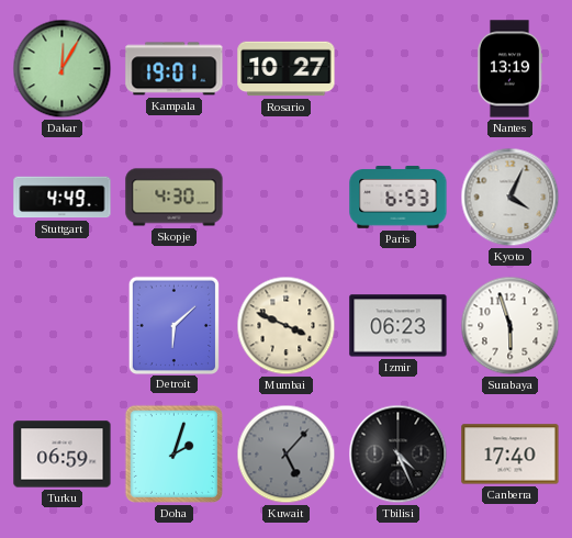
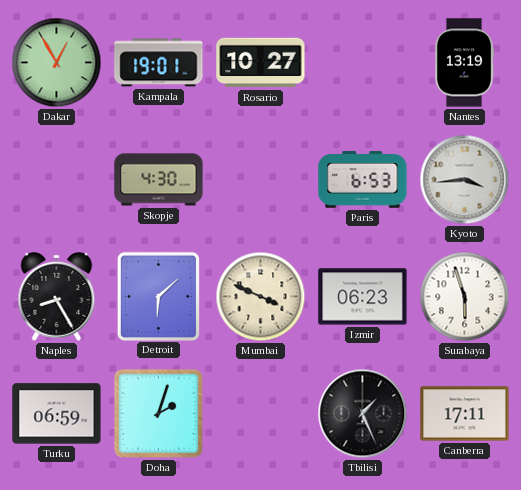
Dakar: 12:05 -> 12:55
Stuttgart: 4:49 -> none
Kyoto: 4:04 -> 3:44
Naples: none -> 8:25
Kuwait: 5:07 -> none
Tbilisi: 4:26 -> 1:26
Canberra: 17:40 -> 17:11
